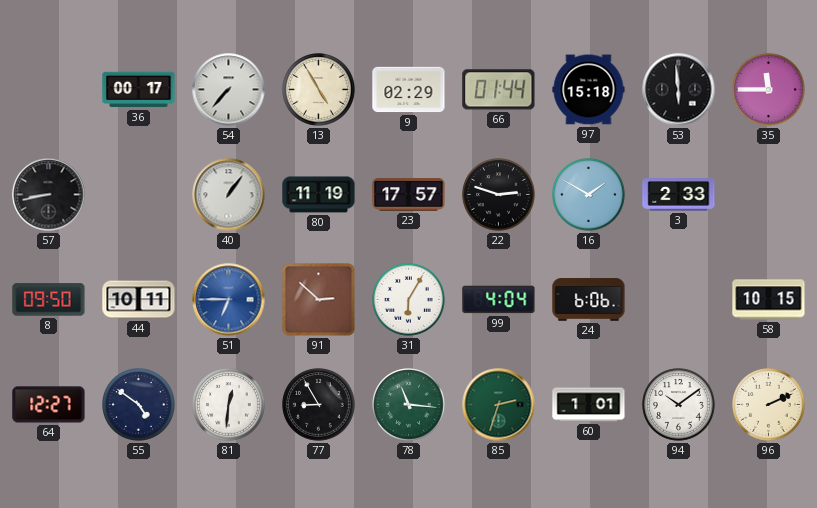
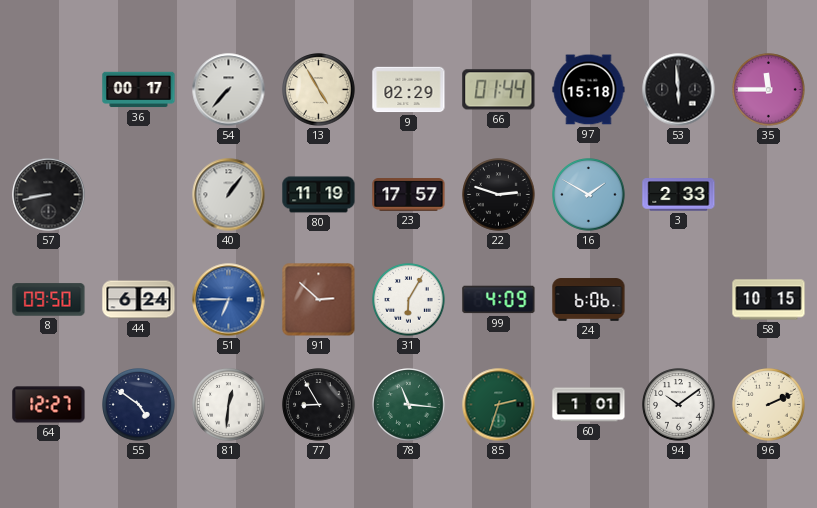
44: 10:11 -> 6:24
99: 4:04 -> 4:09
